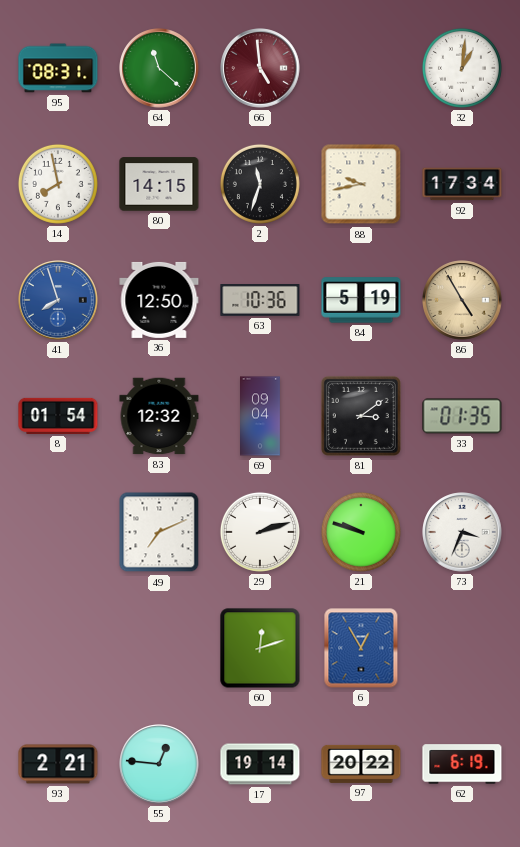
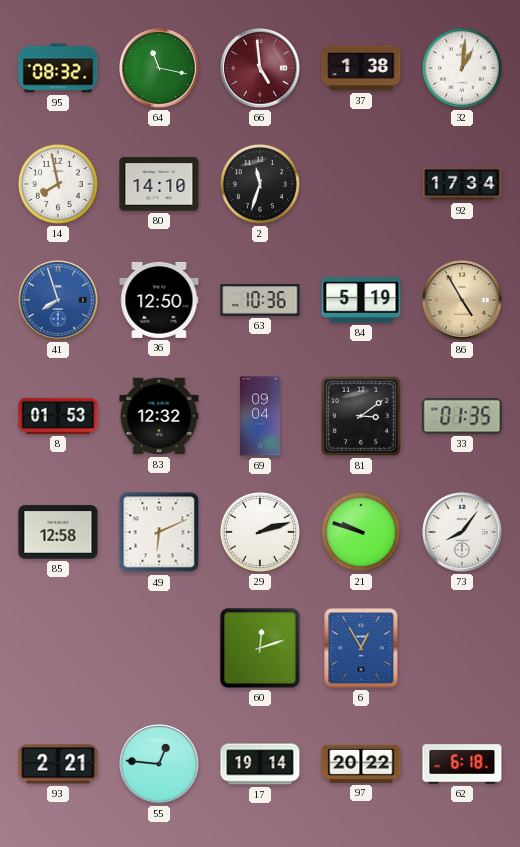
95: 08:31 -> 08:32
64: 11:22 -> 11:17
37: none -> 1:38
80: 14:15 -> 14:10
88: 9:43 -> none
8: 01:54 -> 01:53
85: none -> 12:58
49: 7:11 -> 6:11
73: 3:34 -> 8:06
62: 6:19 -> 6:18
